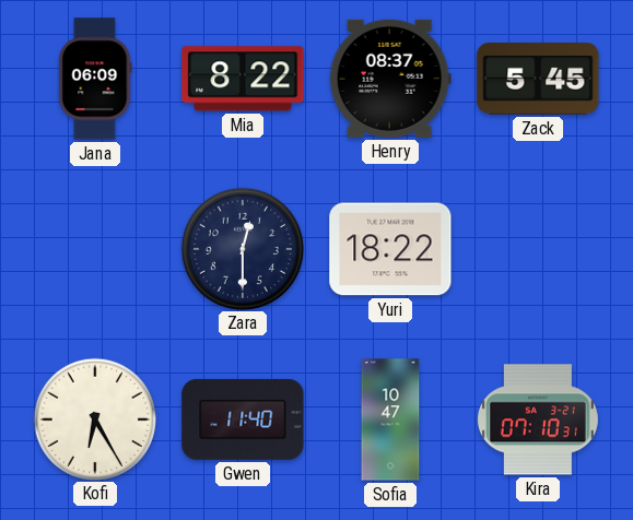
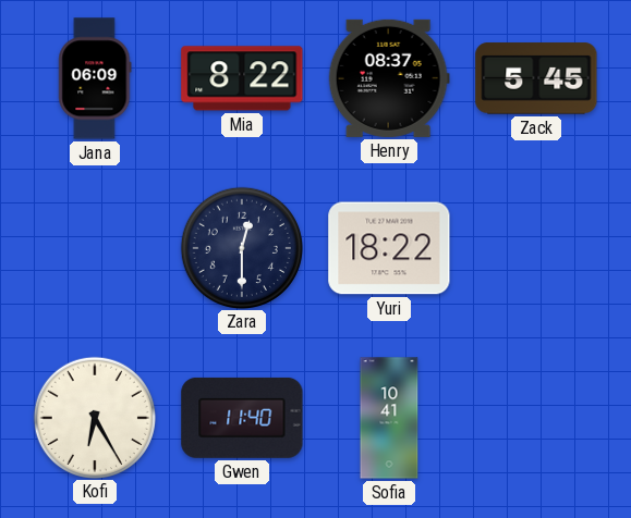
Sofia: 10:47 -> 10:41
Kira: 07:10 -> none
